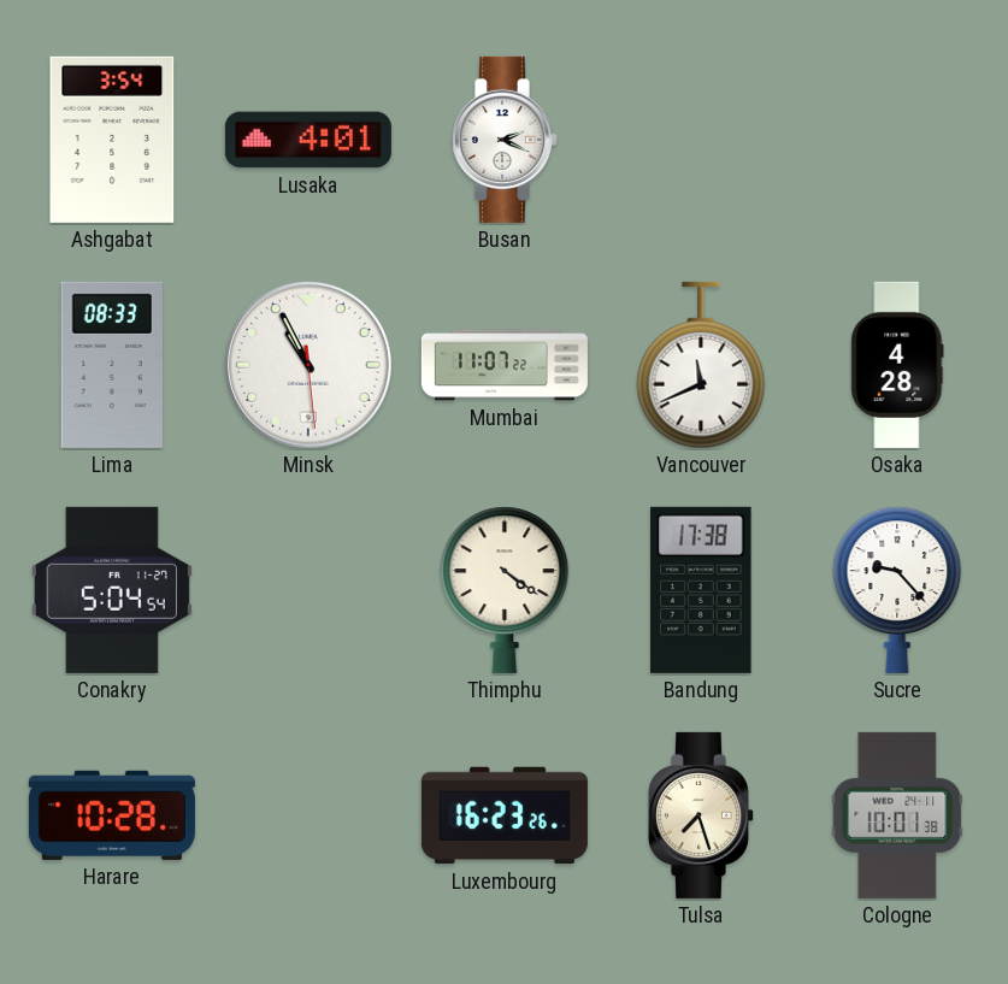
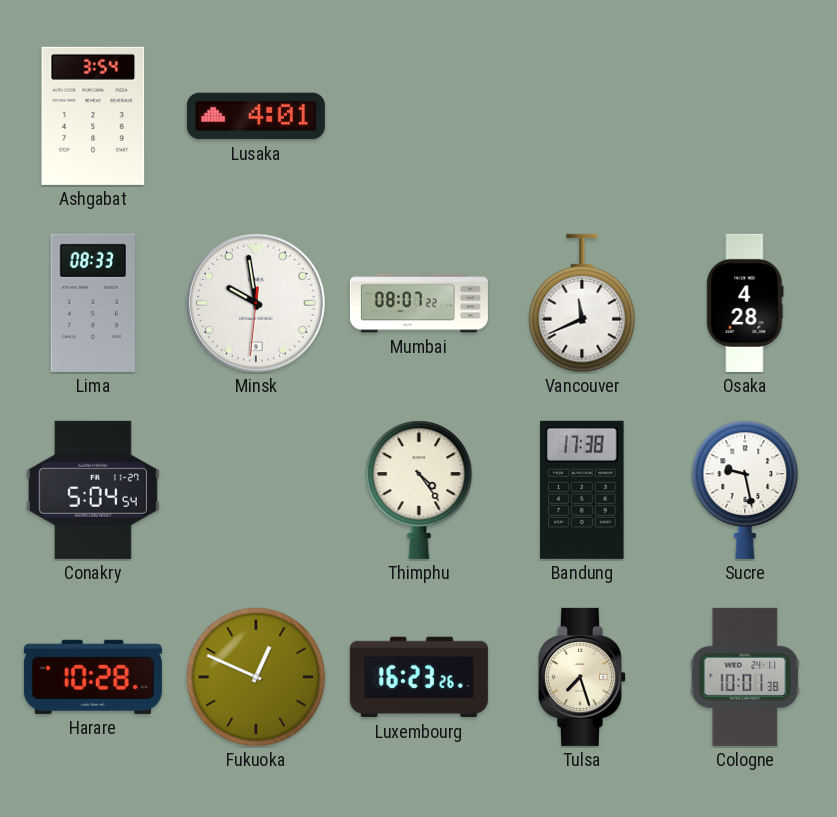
Busan: 2:19 -> none
Minsk: 10:55 -> 9:58
Mumbai: 11:07 -> 08:07
Thimphu: 4:21 -> 4:24
Sucre: 9:23 -> 9:28
Fukuoka: none -> 12:49
